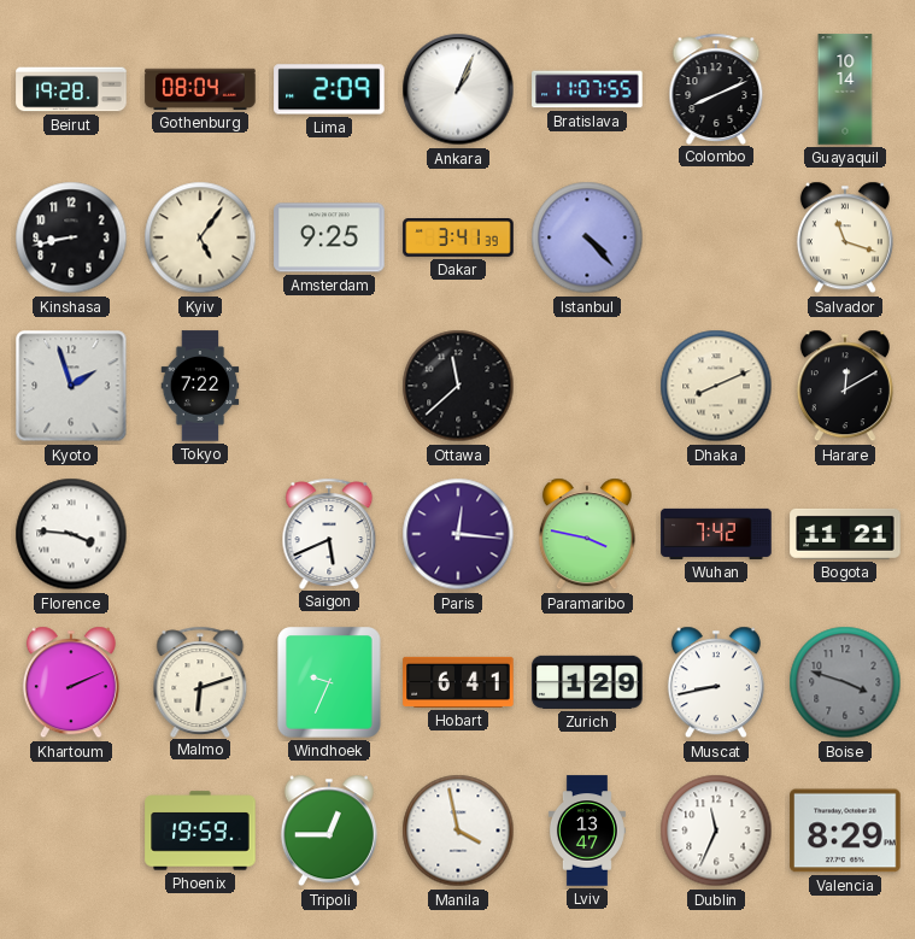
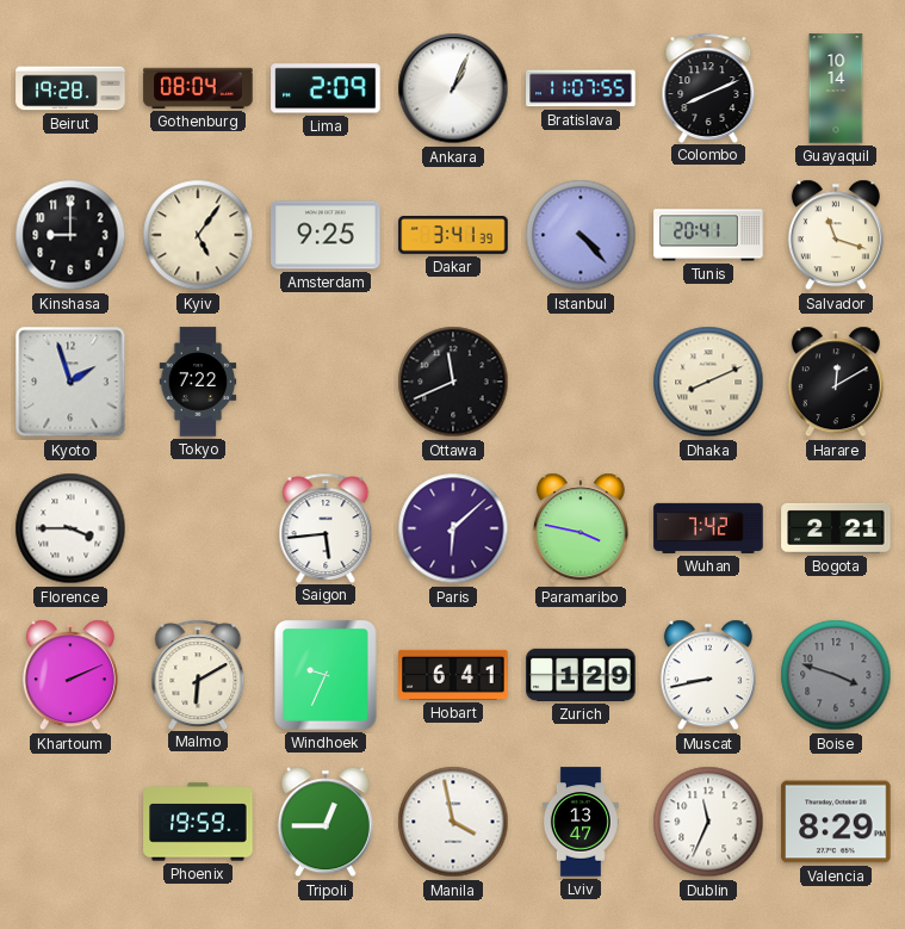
Kinshasa: 8:43 -> 9:00
Tunis: none -> 20:41
Ottawa: 11:38 -> 11:41
Florence: 3:46 -> 3:45
Saigon: 5:41 -> 5:44
Paris: 12:16 -> 6:08
Bogota: 11:21 -> 2:21
Malmo: 6:12 -> 6:10
